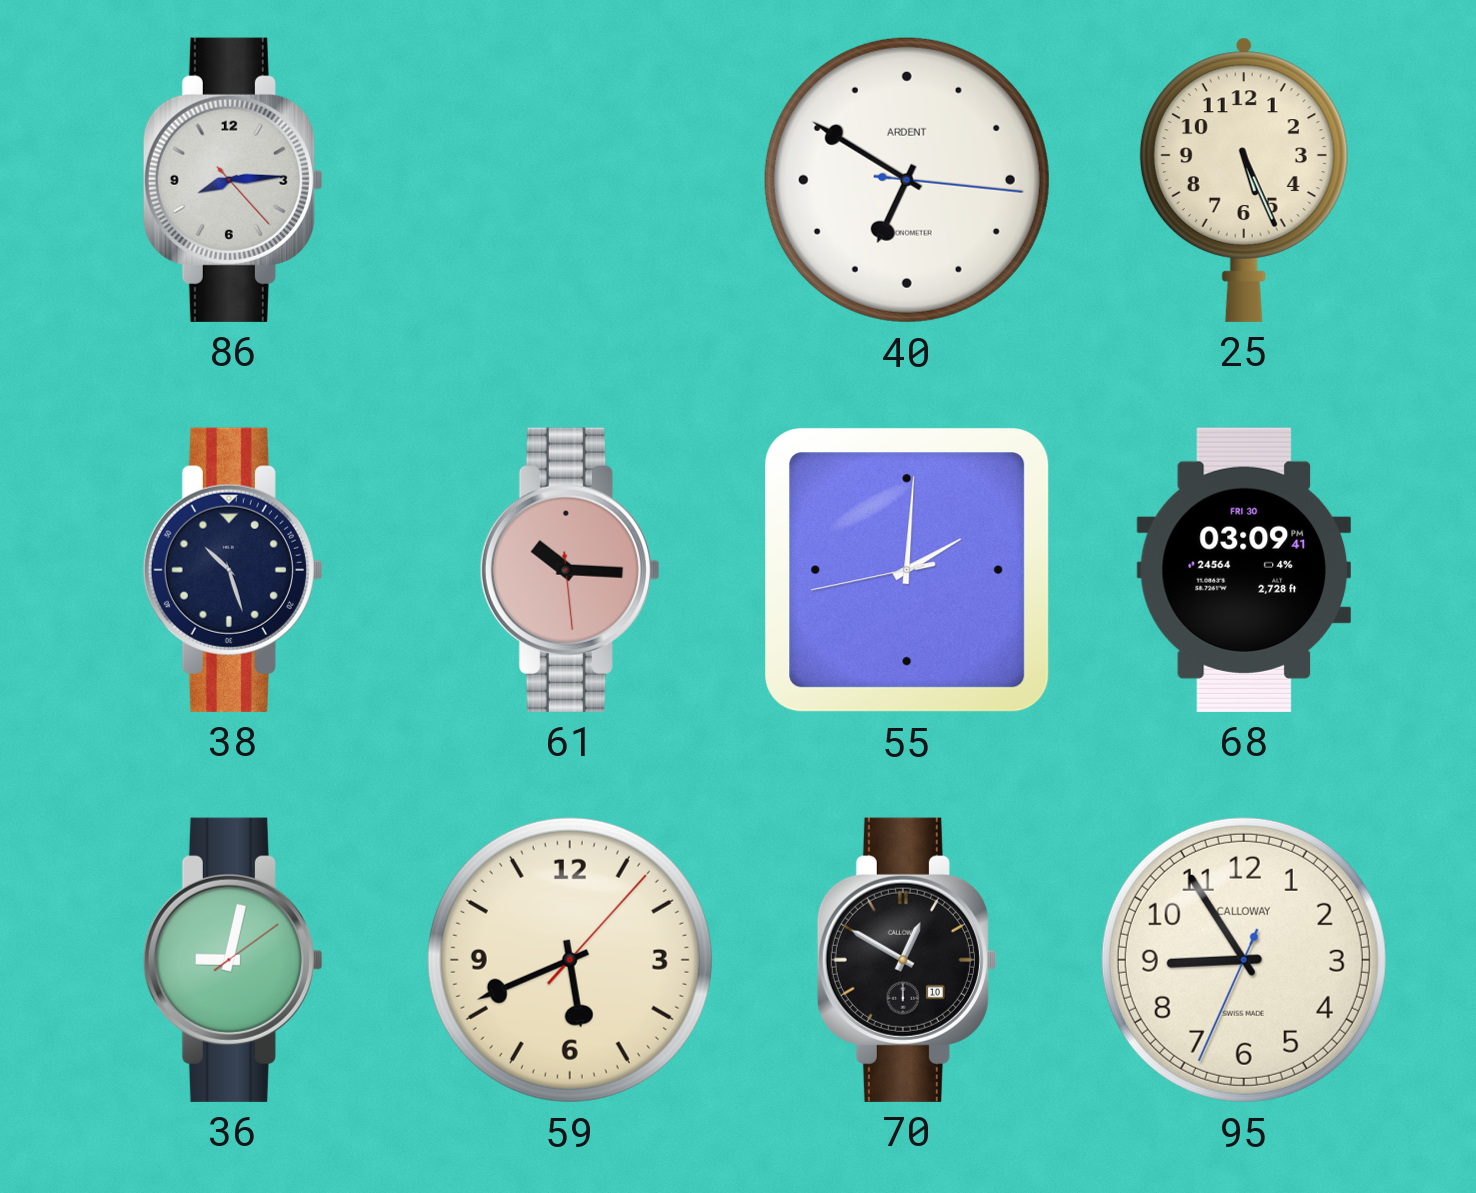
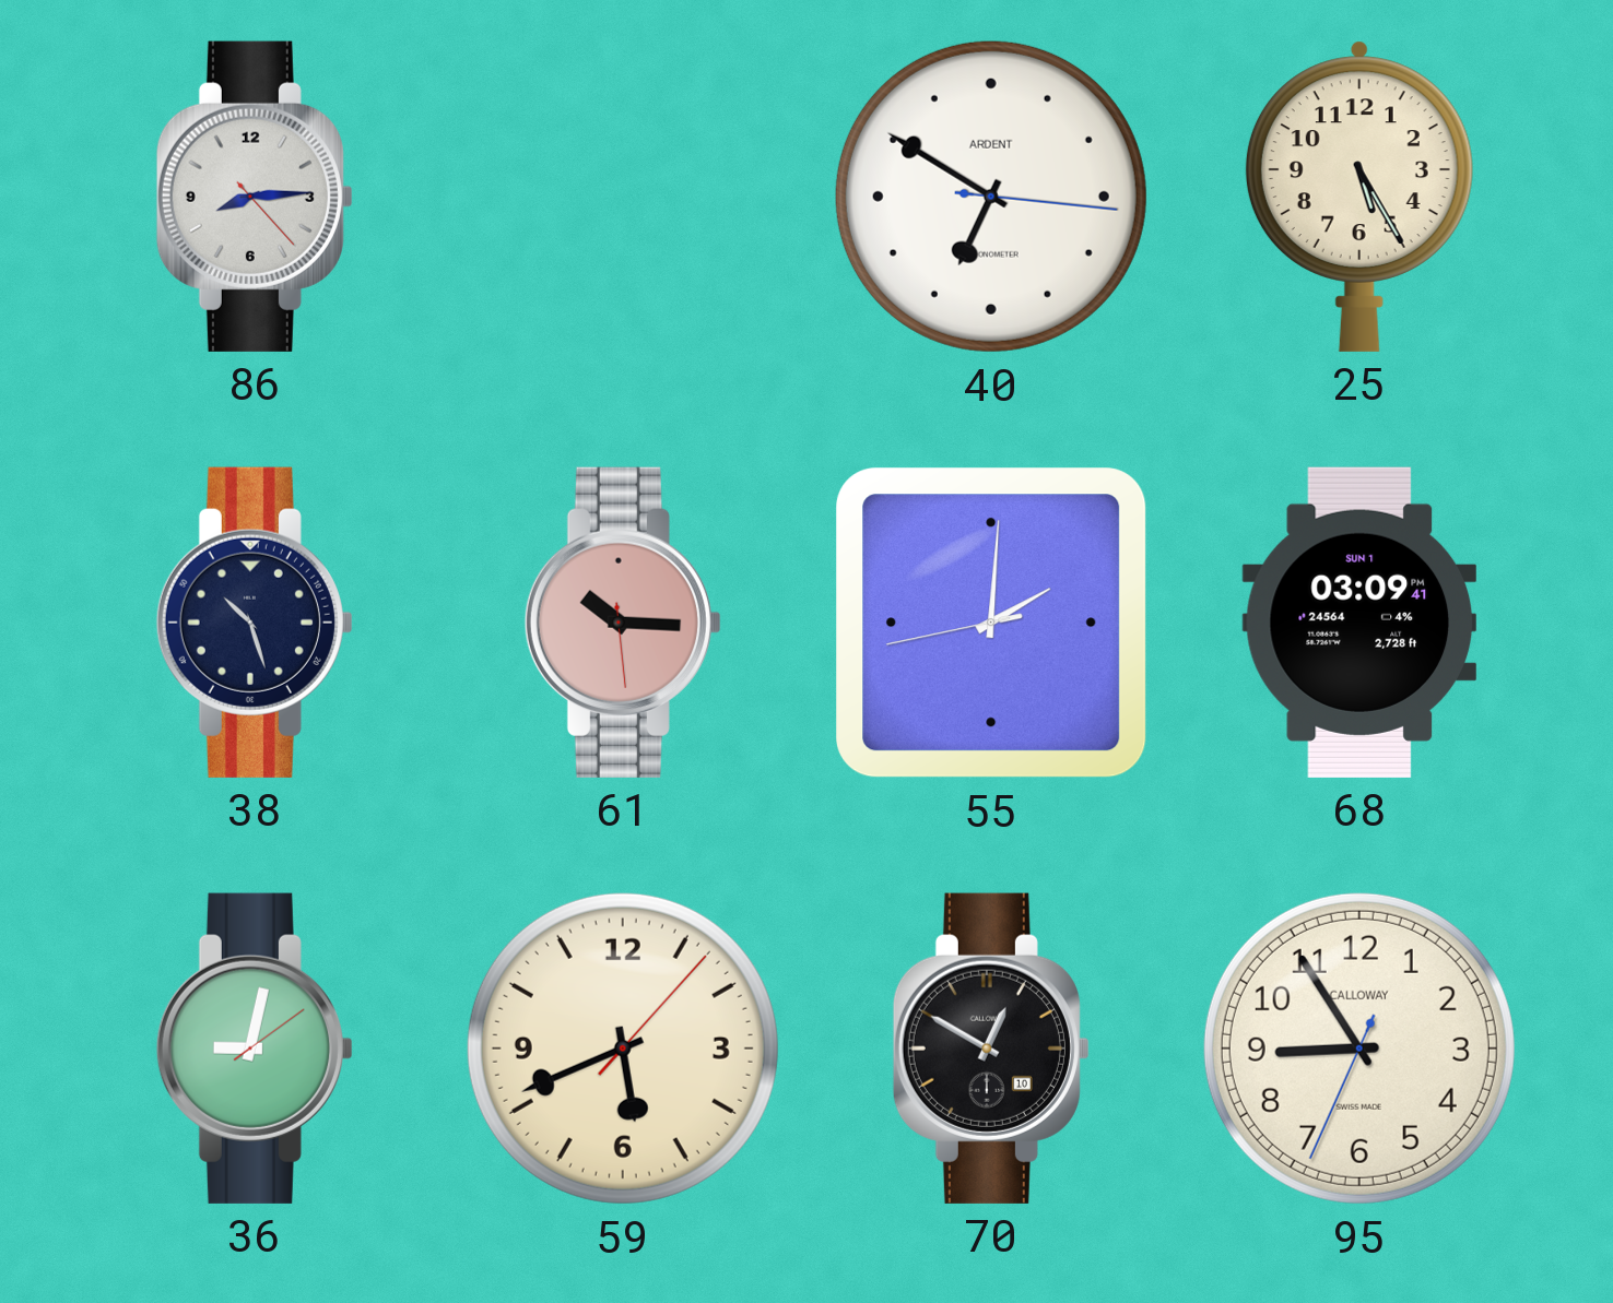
25: 5:26 -> 5:25
68 date: FRI 30 -> SUN 1
